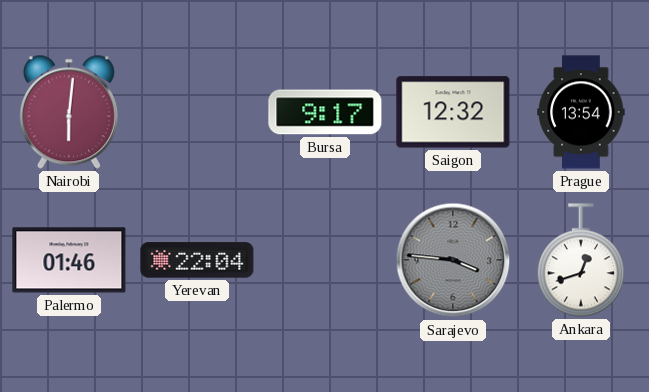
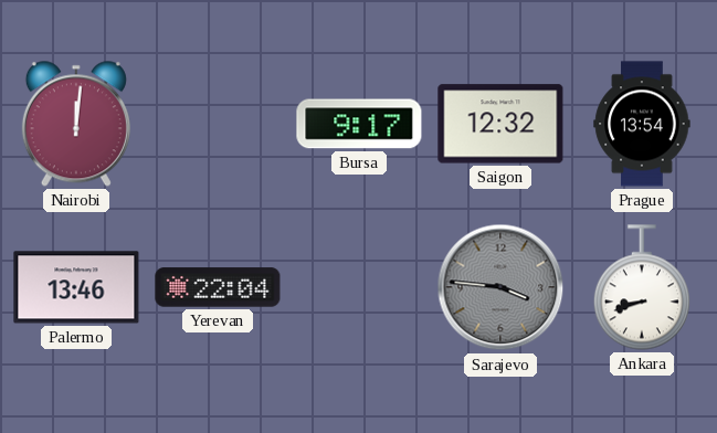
Nairobi: 6:01 -> 12:01
Palermo: 01:46 -> 13:46
Ankara: 12:42 -> 8:42
